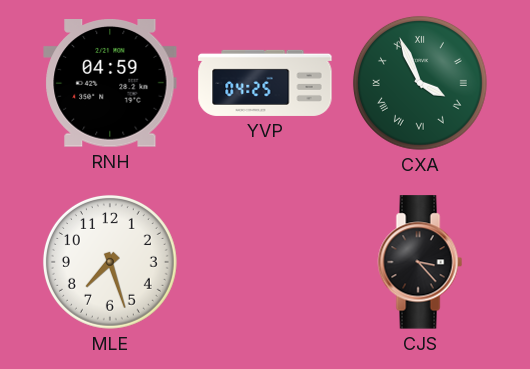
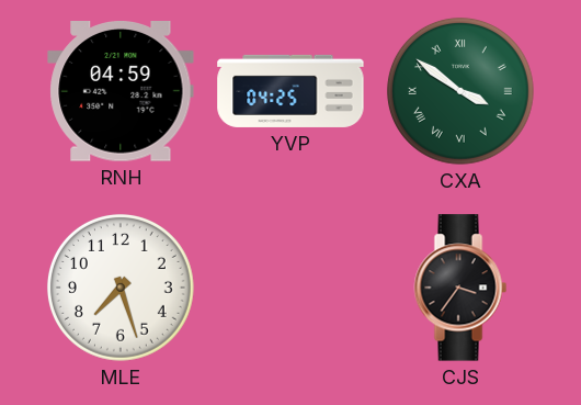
CXA: 3:56 -> 3:51
CJS: 3:23 -> 3:36
